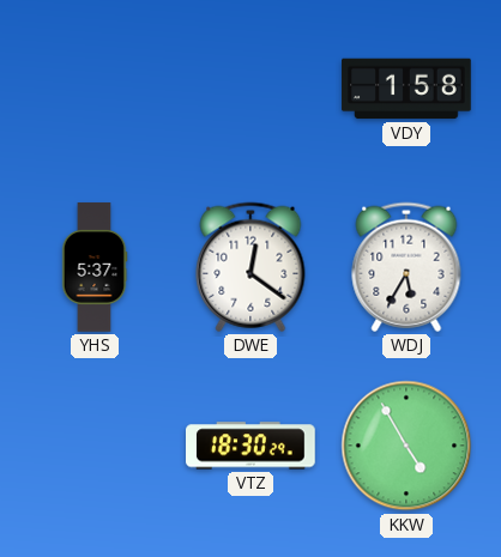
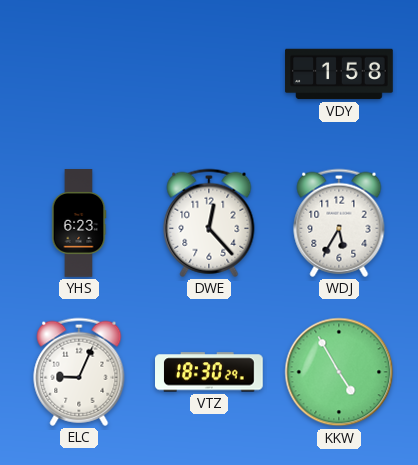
YHS: 5:37 -> 6:23
DWE: 12:21 -> 12:23
ELC: none -> 9:04
